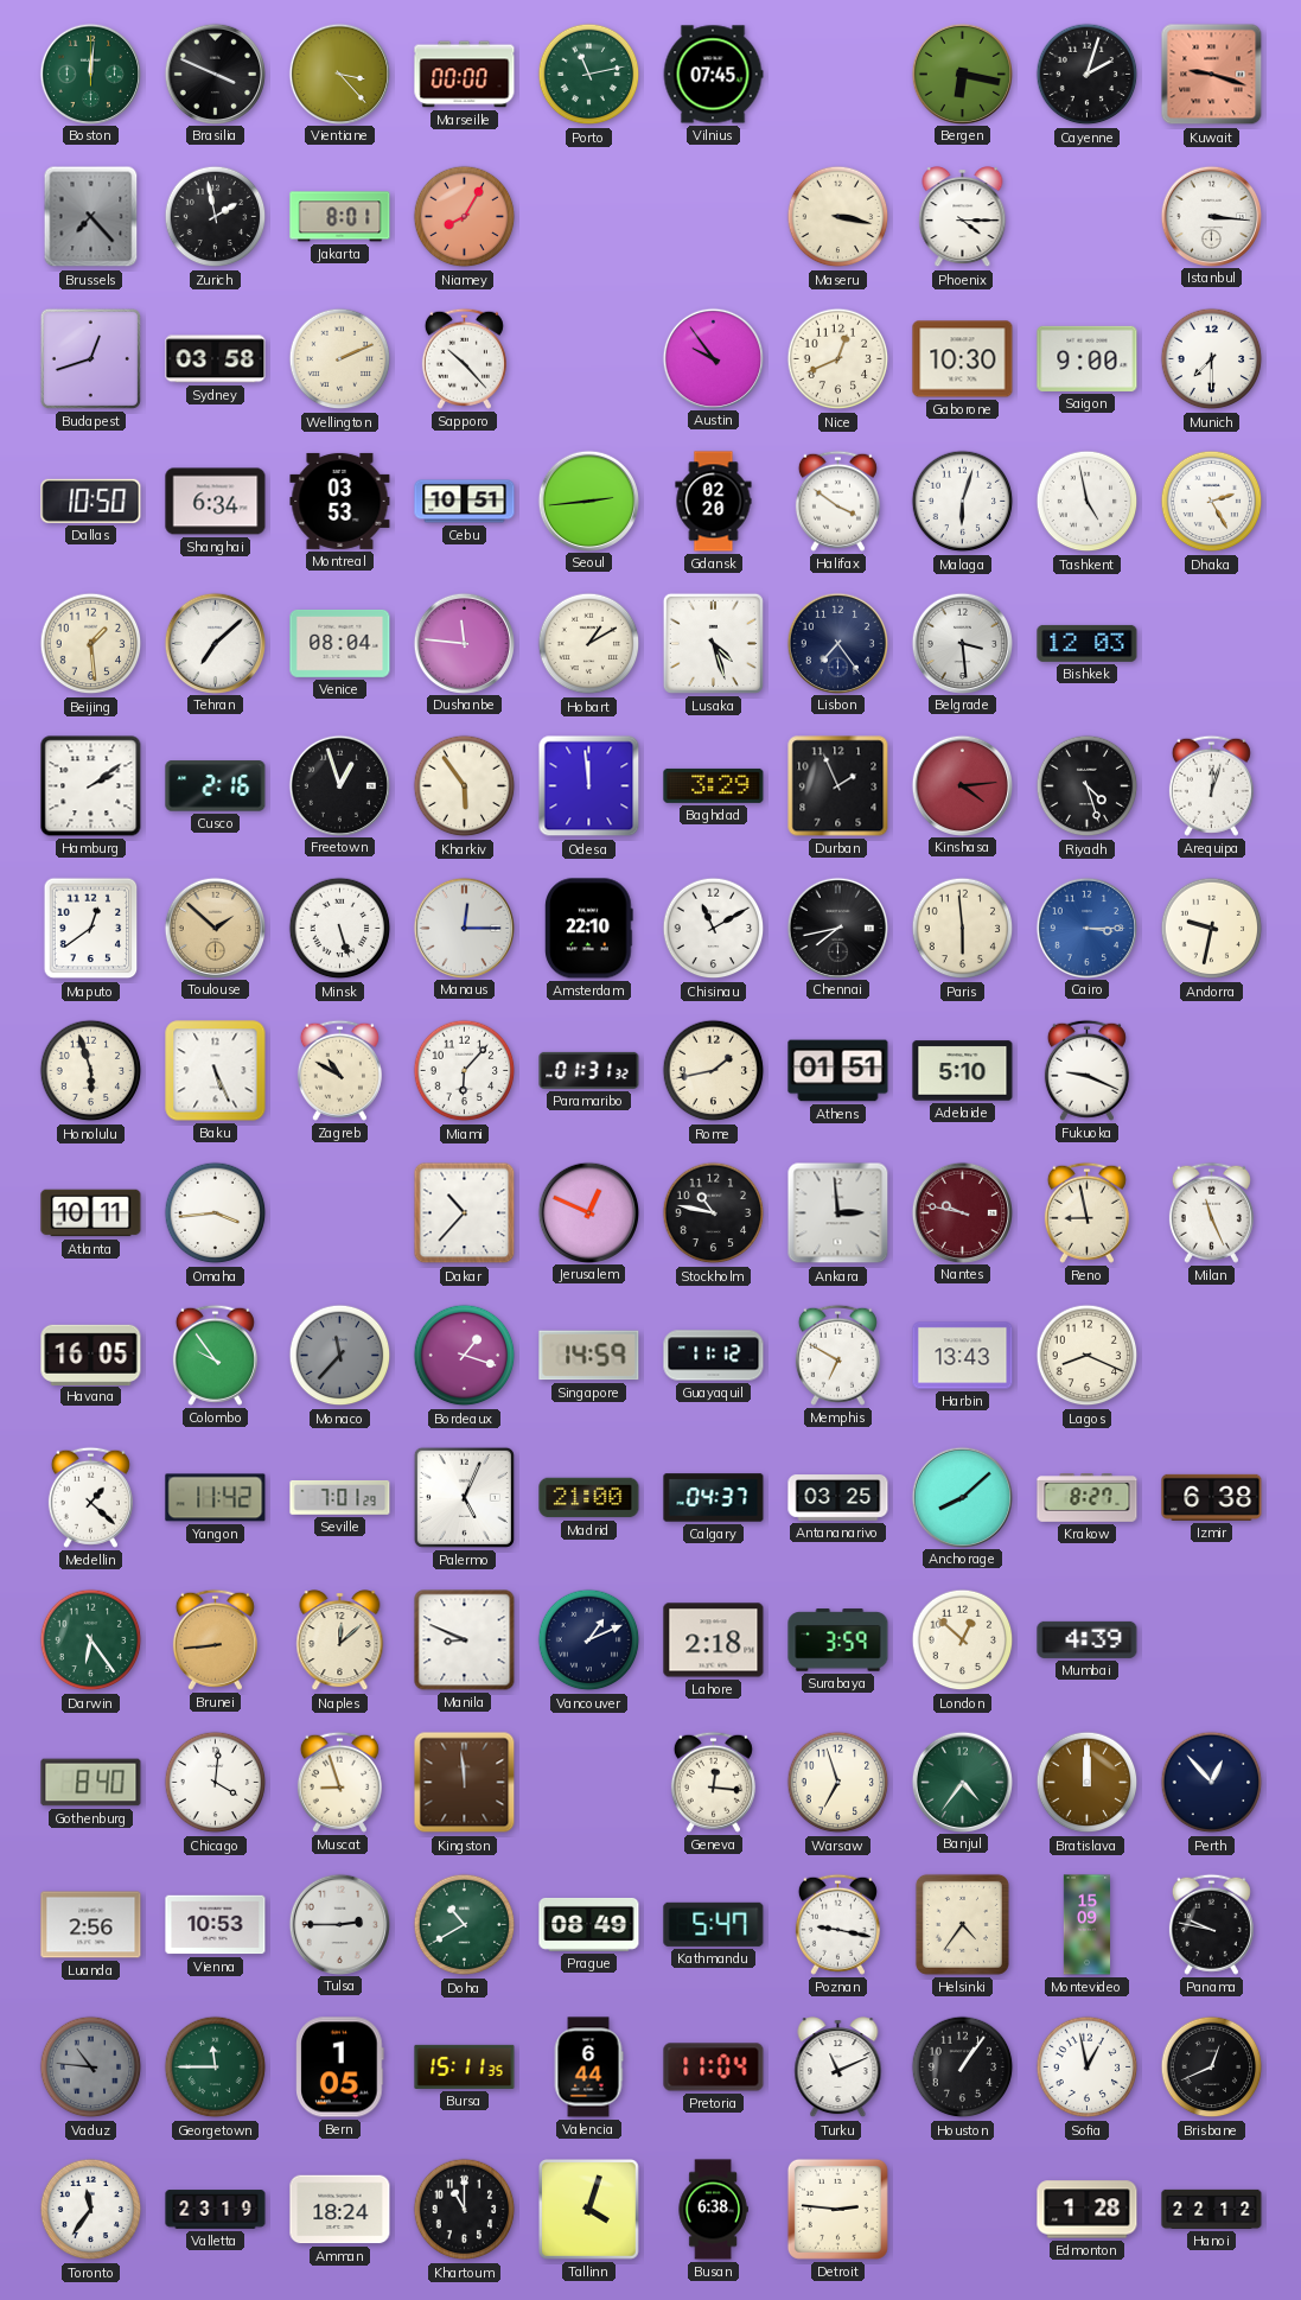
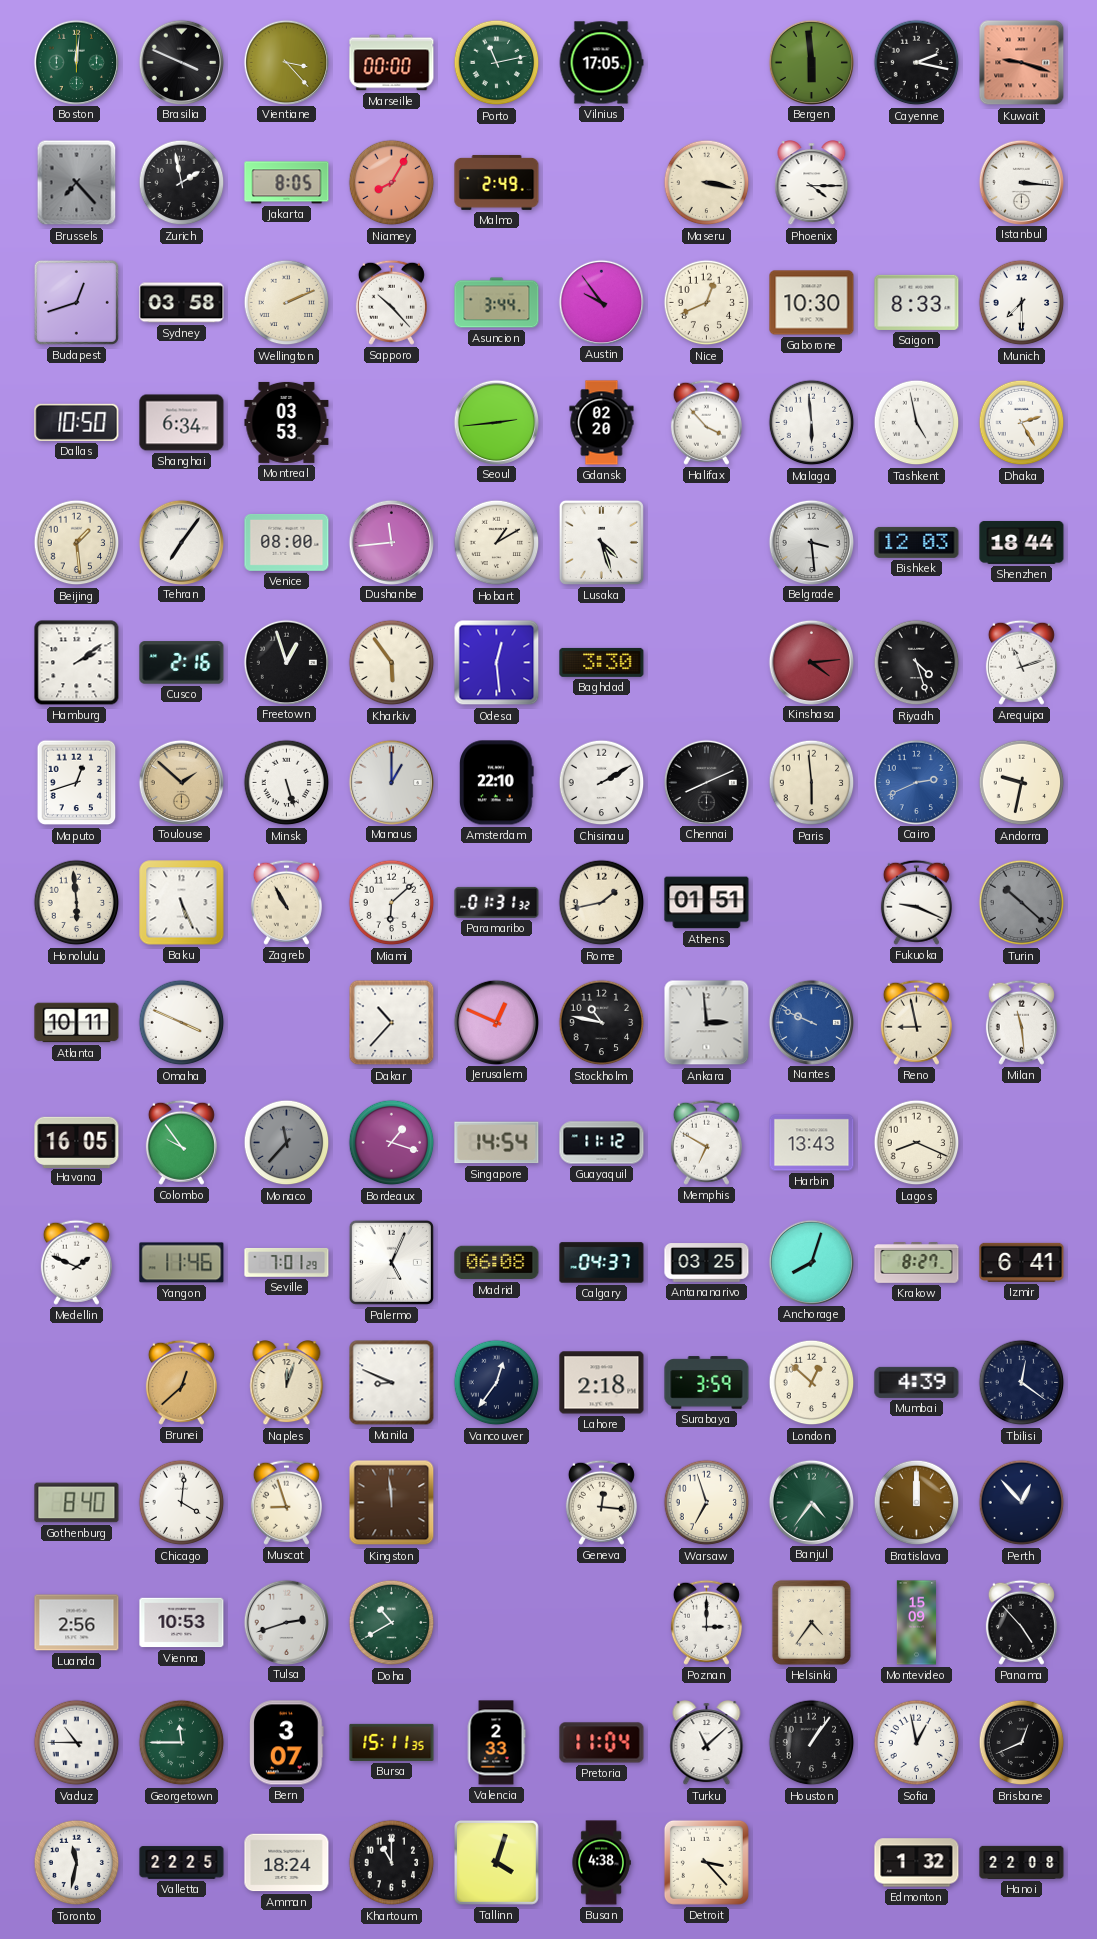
Vilnius: 07:45 -> 17:05
Bergen: 6:17 -> 5:59
Cayenne: 2:03 -> 2:17
Jakarta: 8:01 -> 8:05
Malmo: none -> 2:49
Asuncion: none -> 3:44
Saigon: 9:00 -> 8:33
Cebu: 10:51 -> none
Halifax: 3:51 -> 3:53
Malaga: 6:03 -> 5:59
Tehran: 7:08 -> 7:06
Venice: 08:04 -> 08:00
Dushanbe: 11:46 -> 11:44
Lisbon: 7:24 -> none
Shenzhen: none -> 18:44
Odesa: 11:59 -> 12:29
Baghdad: 3:29 -> 3:30
Durban: 1:56 -> none
Arequipa: 12:03 -> 11:12
Maputo: 12:39 -> 12:42
Manaus: 12:15 -> 1:00
Chisinau: 11:10 -> 2:10
Chennai: 7:43 -> 8:11
Cairo: 3:15 -> 2:41
Honolulu: 5:57 -> 5:59
Zagreb: 10:50 -> 10:55
Miami: 6:07 -> 6:08
Adelaide: 5:10 -> none
Turin: none -> 10:22
Omaha: 3:44 -> 3:49
Nantes: 9:47 -> 9:49
Nantes dial: burgundy -> blue
Milan: 11:26 -> 11:29
Singapore: 14:59 -> 14:54
Medellin: 1:22 -> 1:49
Yangon: 11:42 -> 11:46
Madrid: 21:00 -> 06:08
Anchorage: 8:08 -> 8:03
Izmir: 6:38 -> 6:41
Darwin: 6:24 -> none
Brunei: 8:44 -> 12:38
Naples: 12:08 -> 12:03
Vancouver: 1:11 -> 12:36
Tbilisi: none -> 12:21
Tulsa: 2:45 -> 2:42
Prague: 08:49 -> none
Kathmandu: 5:47 -> none
Poznan: 9:17 -> 3:00
Panama: 9:47 -> 4:53
Vaduz: 10:46 -> 10:45
Vaduz dial: grey -> white
Bern: 1:05 -> 3:07
Valencia: 6:44 -> 2:33
Turku: 11:11 -> 11:08
Toronto: 11:36 -> 11:32
Valletta: 23:19 -> 22:25
Busan: 6:38 -> 4:38
Detroit: 2:46 -> 3:23
Edmonton: 1:28 -> 1:32
Hanoi: 22:12 -> 22:08
